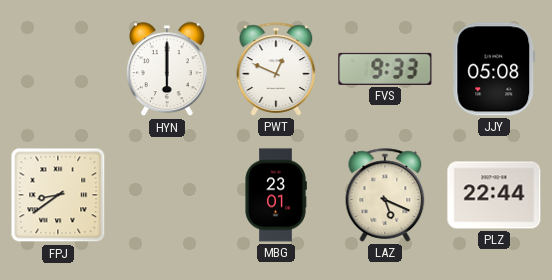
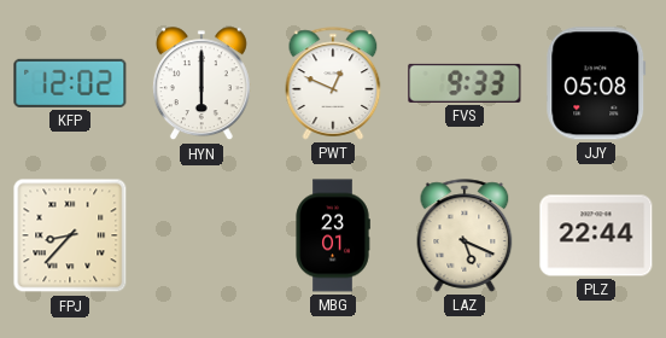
KFP: none -> 12:02
FPJ: 8:39 -> 8:37
